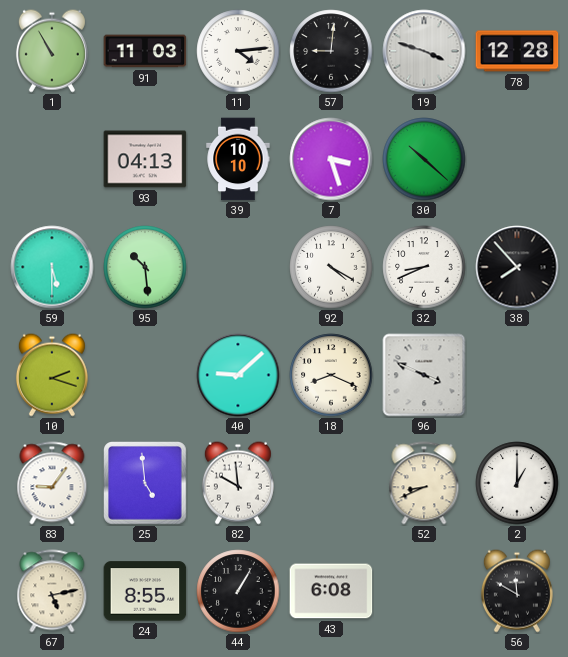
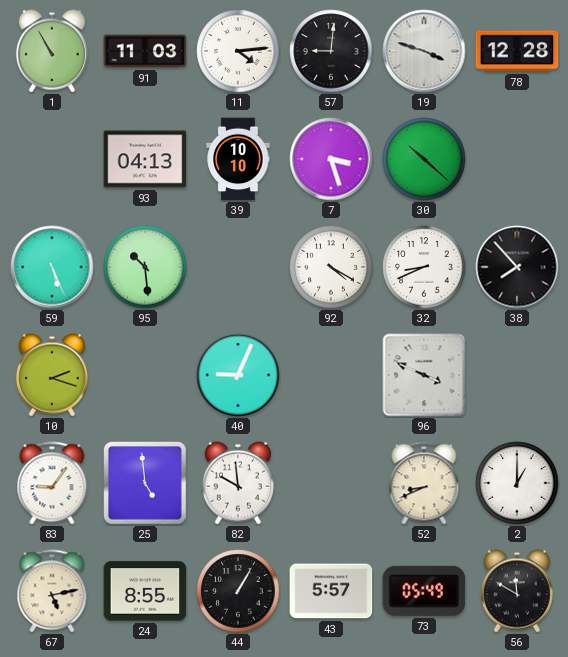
59: 5:30 -> 5:26
40: 9:08 -> 9:04
18: 8:19 -> none
43: 6:08 -> 5:57
73: none -> 05:49
